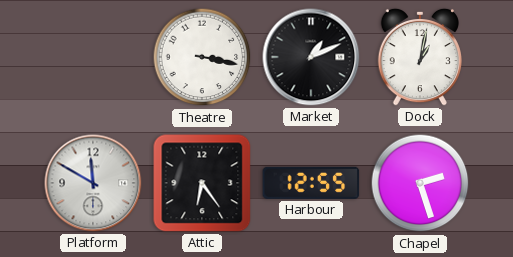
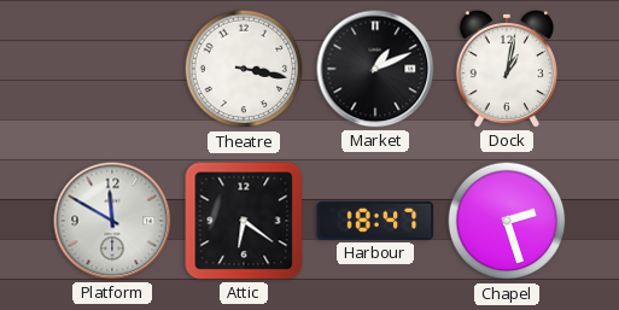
Attic: 6:24 -> 6:21
Harbour: 12:55 -> 18:47
